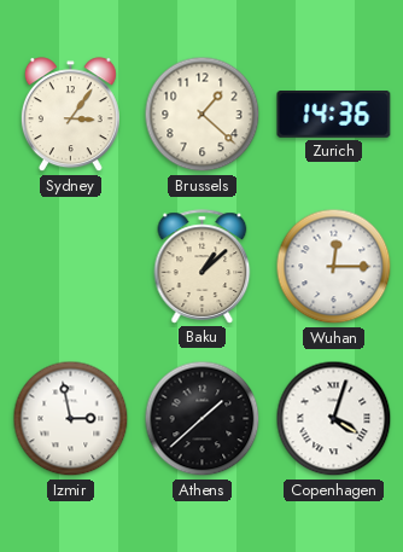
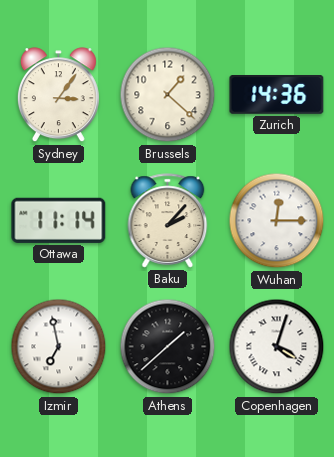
Ottawa: none -> 11:14
Baku: 1:08 -> 2:07
Izmir: 2:58 -> 6:58
